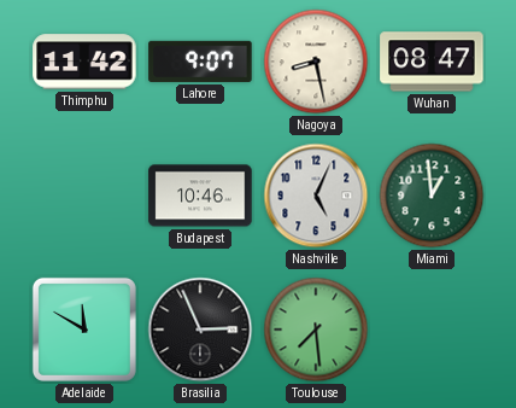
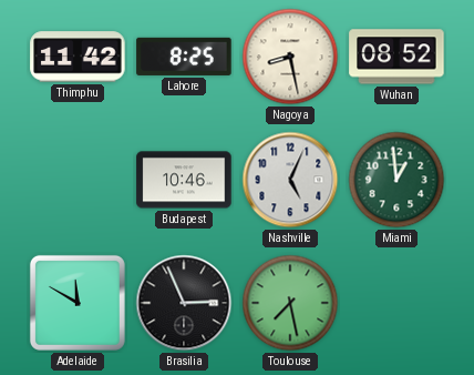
Lahore: 9:07 -> 8:25
Wuhan: 08:47 -> 08:52
Toulouse: 7:29 -> 7:28
